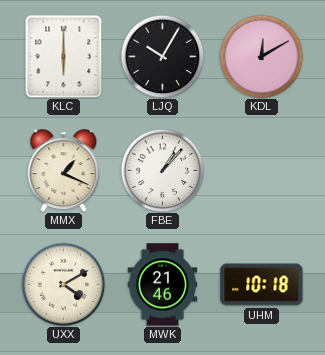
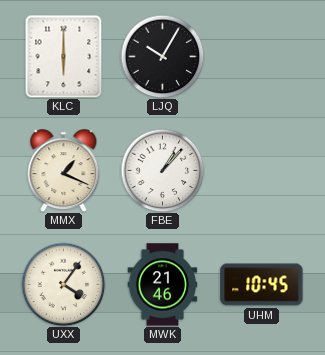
KDL: 12:10 -> none
UXX: 4:10 -> 4:06
UHM: 10:18 -> 10:45
